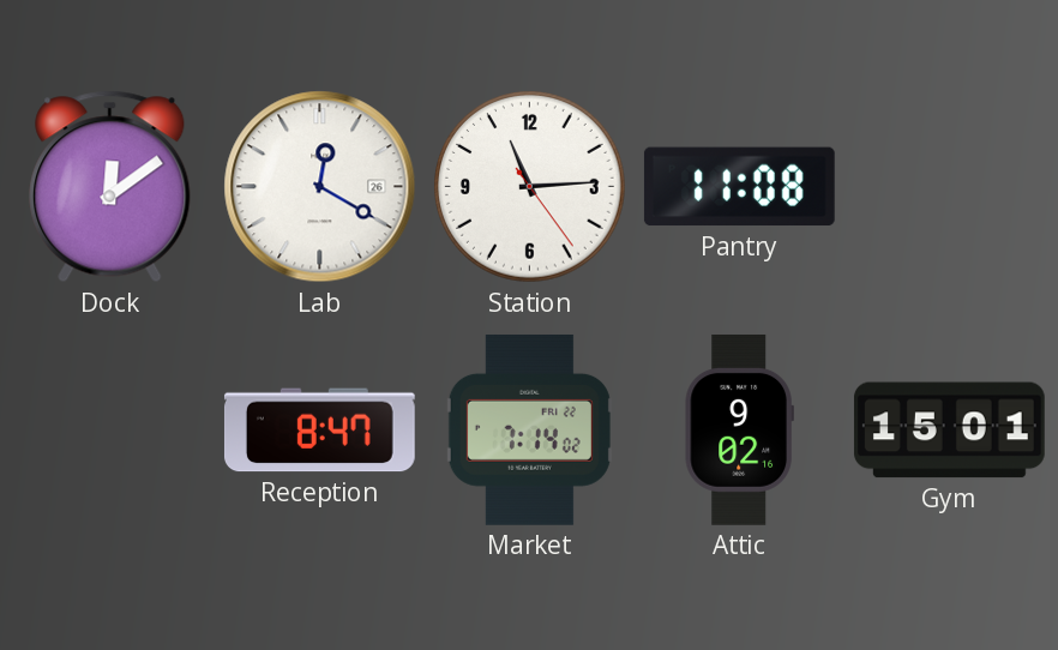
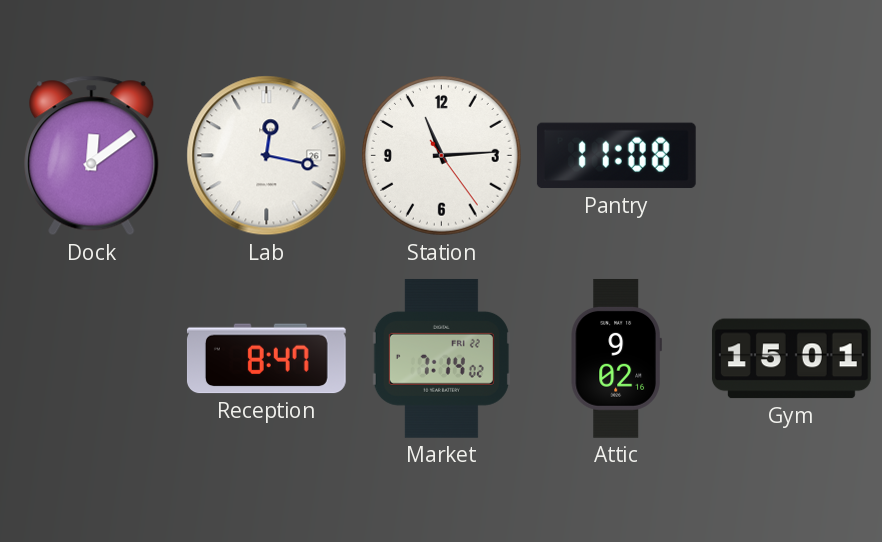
Lab: 12:20 -> 12:17
